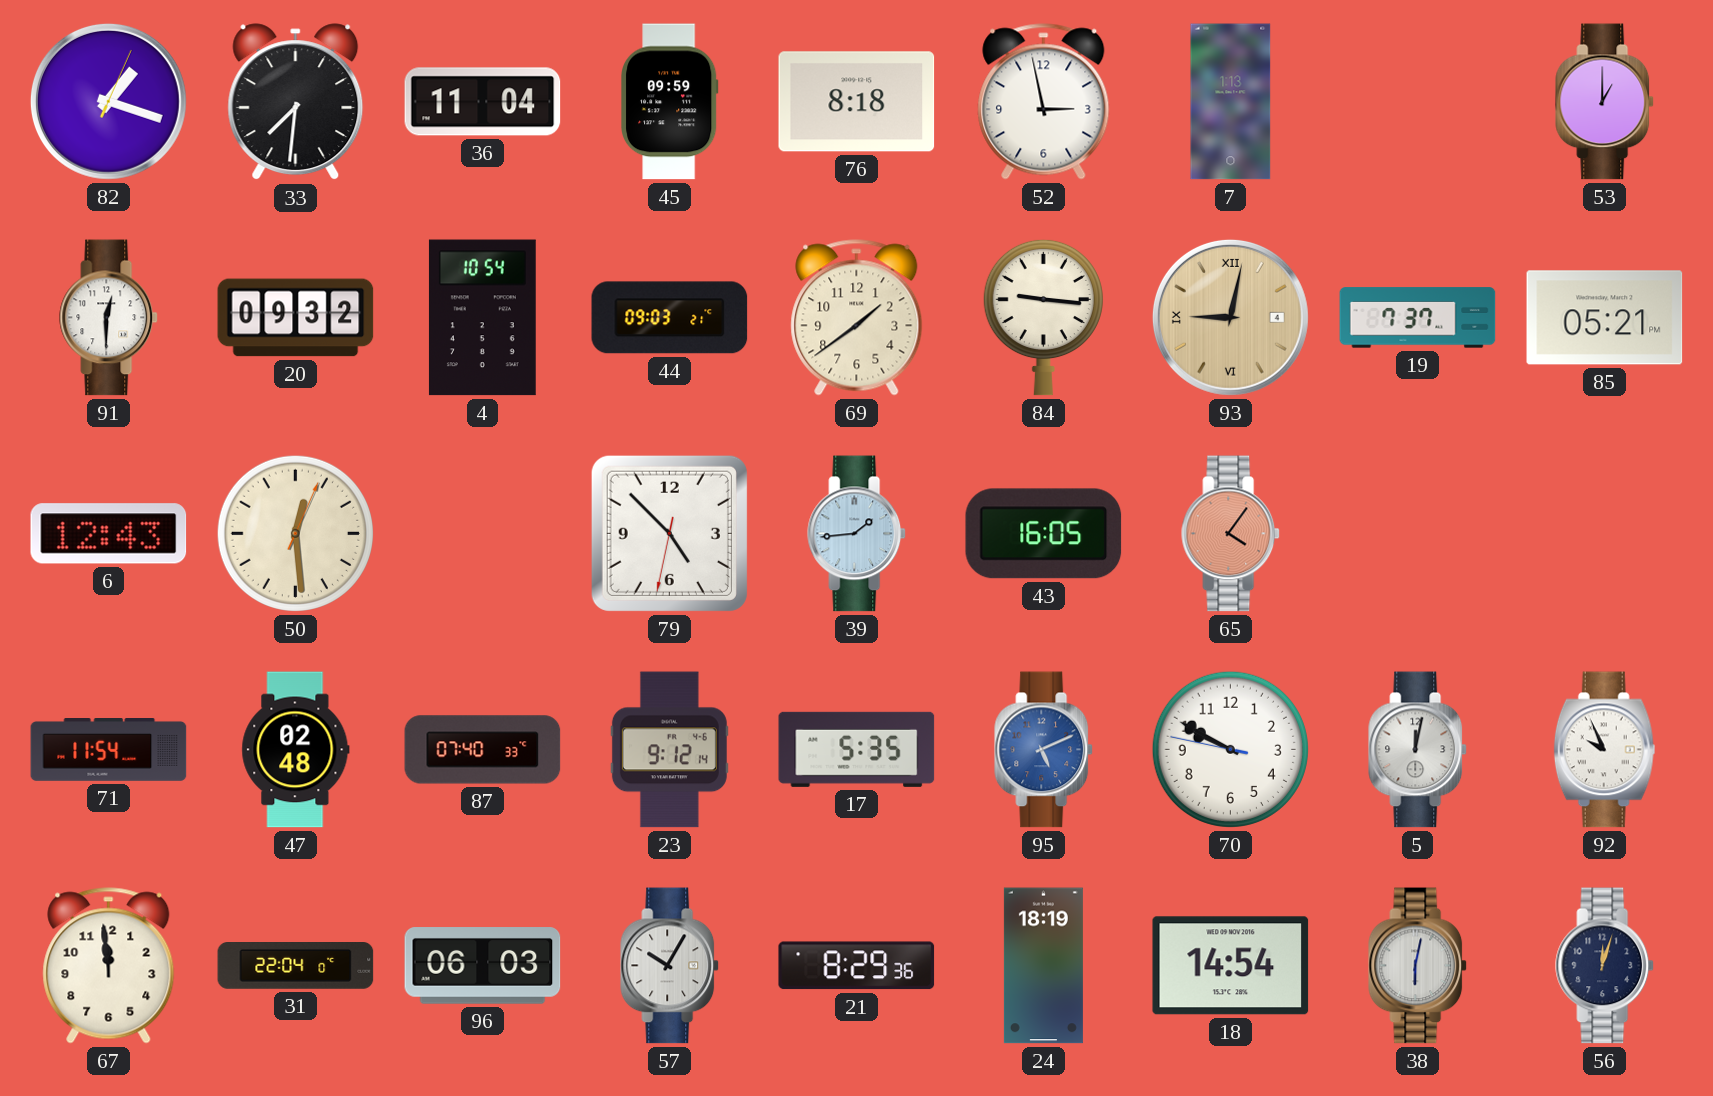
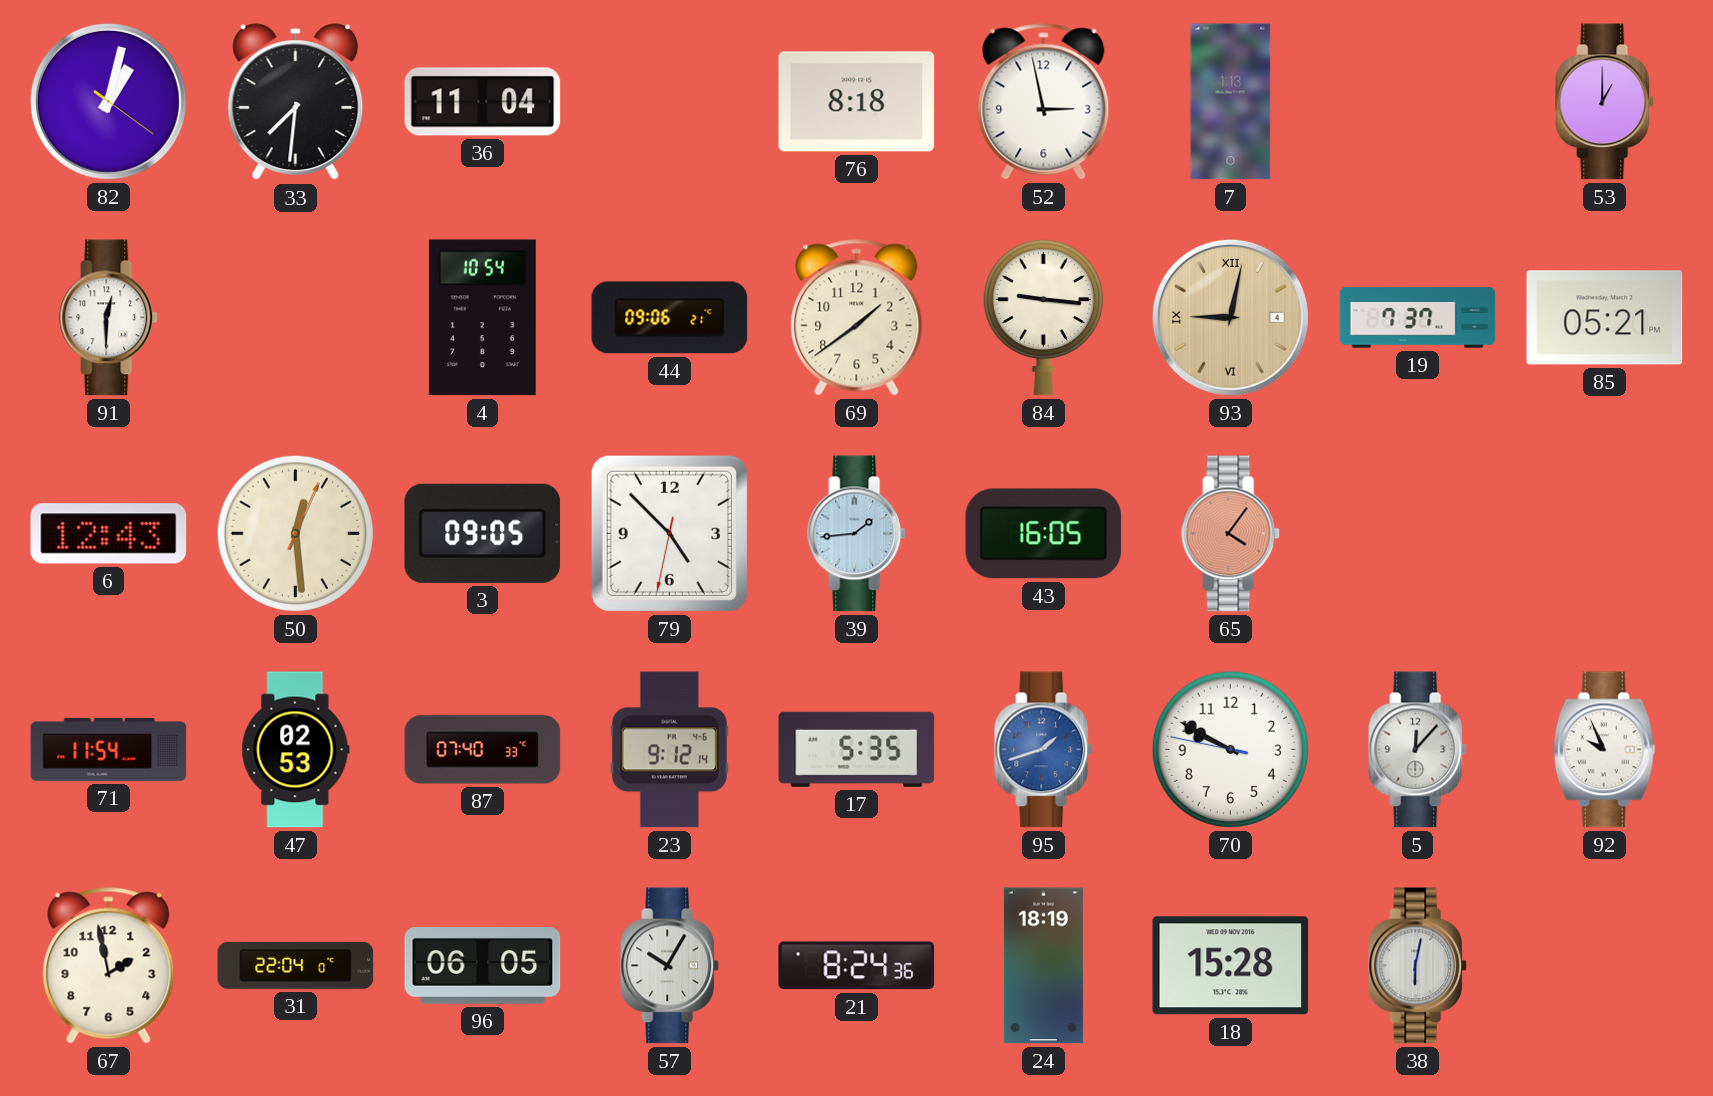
82: 1:18 -> 1:02
45: 09:59 -> none
20: 09:32 -> none
44: 09:03 -> 09:06
3: none -> 09:05
47: 02:48 -> 02:53
95: 5:11 -> 1:42
5: 12:02 -> 12:07
67: 11:59 -> 1:58
96: 06:03 -> 06:05
21: 8:29 -> 8:24
18: 14:54 -> 15:28
56: 12:03 -> none
